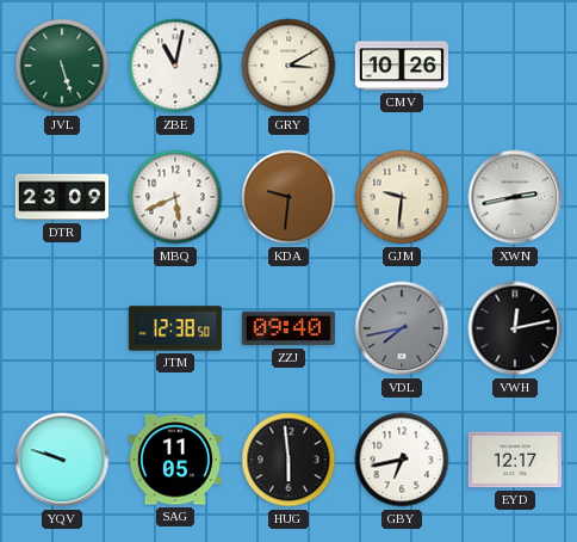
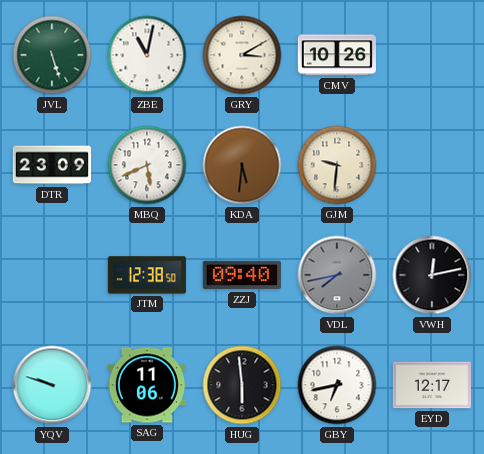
KDA: 9:31 -> 5:31
XWN: 2:43 -> none
SAG: 11:05 -> 11:06
